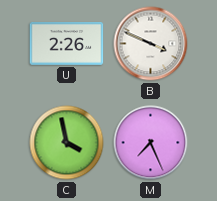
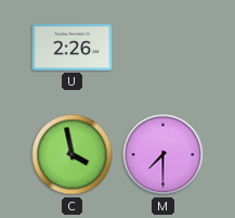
B: 3:49 -> none
M: 7:26 -> 7:30
